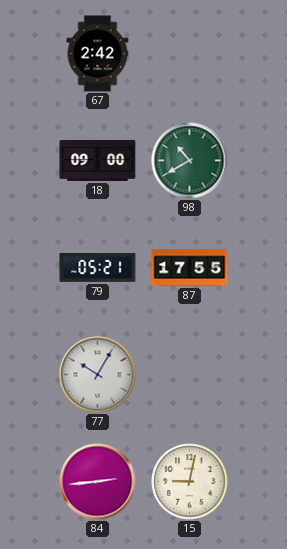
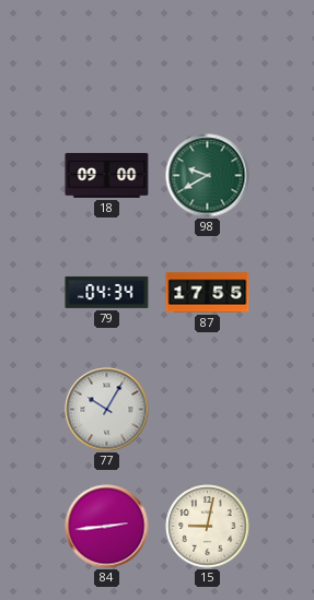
67: 2:42 -> none
98: 10:40 -> 9:40
79: 05:21 -> 04:34
